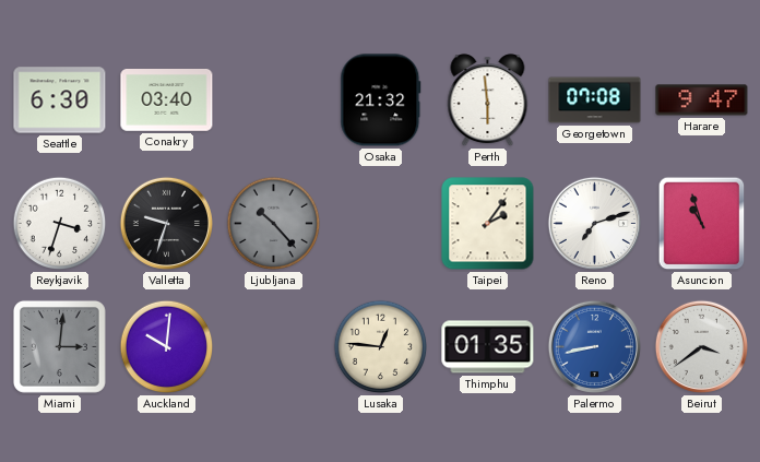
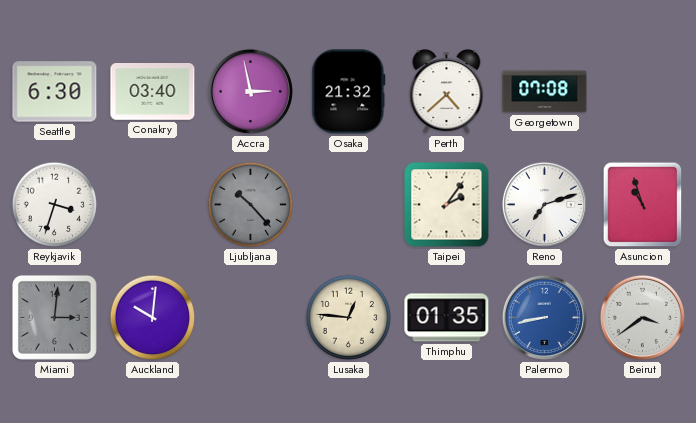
Accra: none -> 2:58
Perth: 5:59 -> 4:38
Harare: 9:47 -> none
Valletta: 9:33 -> none
